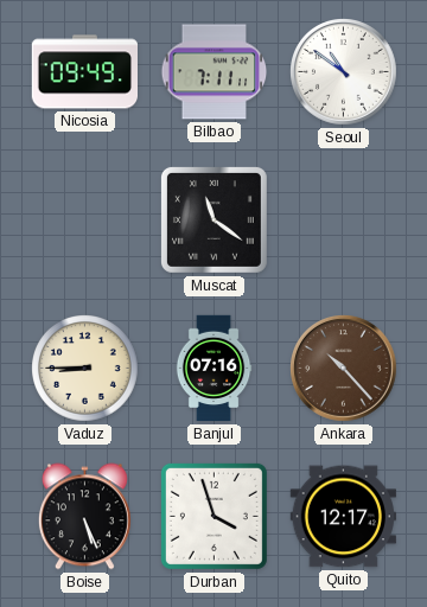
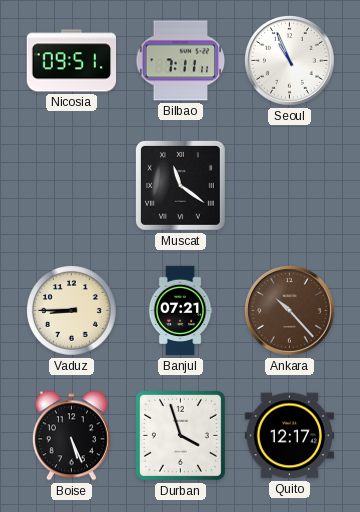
Nicosia: 09:49 -> 09:51
Seoul: 10:51 -> 10:56
Banjul: 07:16 -> 07:21
